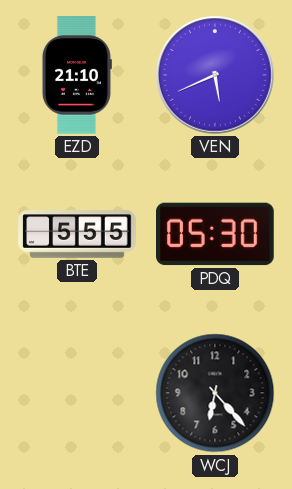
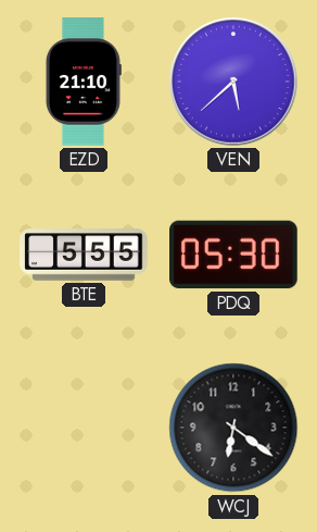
VEN: 5:41 -> 5:38
WCJ: 6:23 -> 6:21
